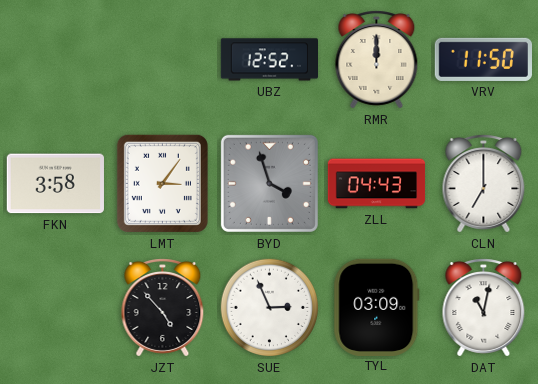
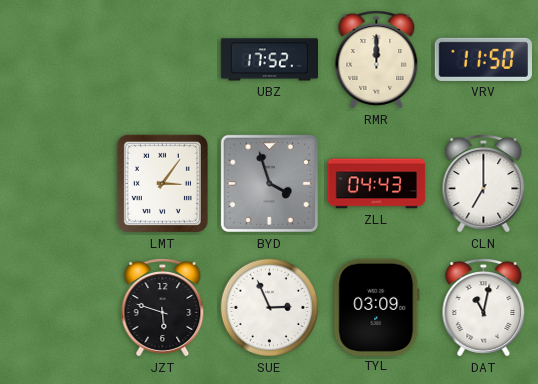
UBZ: 12:52 -> 17:52
FKN: 3:58 -> none
JZT: 4:53 -> 5:48
